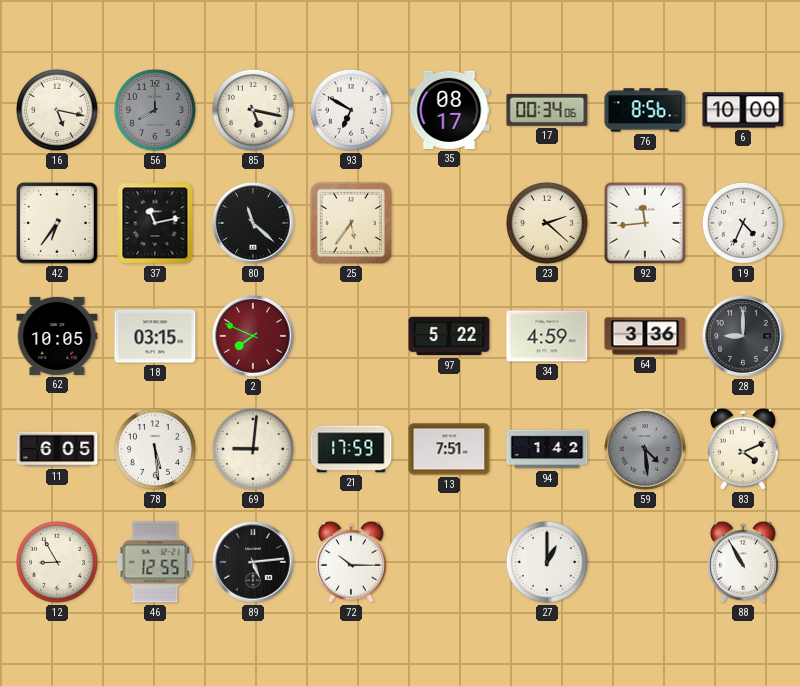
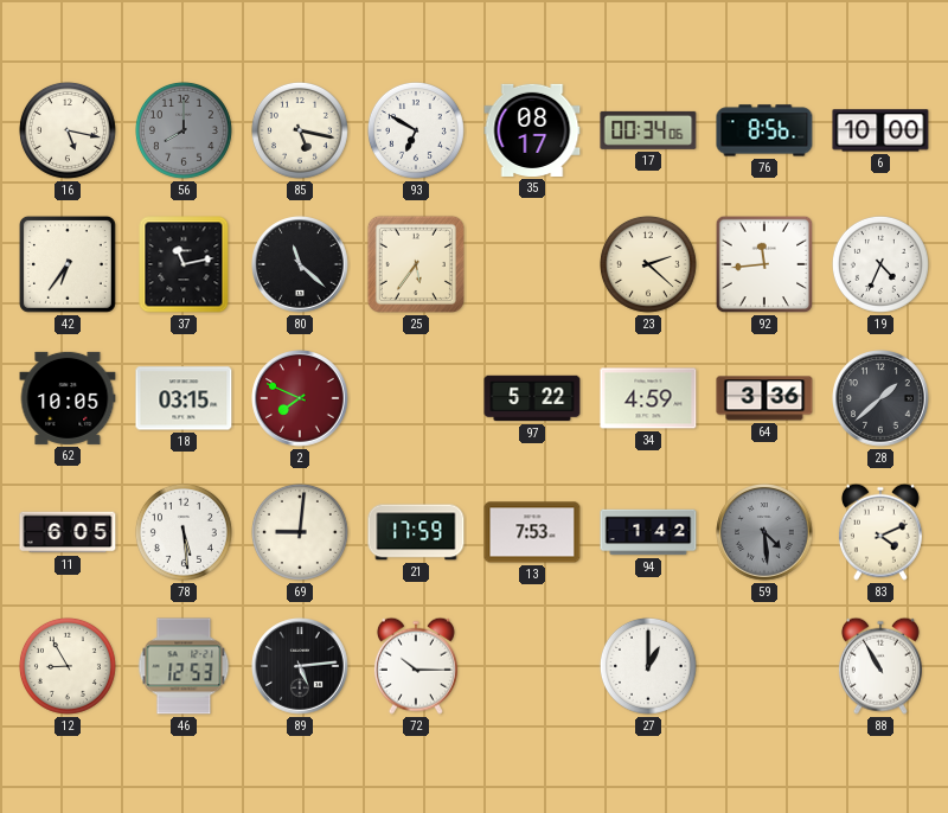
28: 9:00 -> 1:38
13: 7:51 -> 7:53
46: 12:55 -> 12:53
